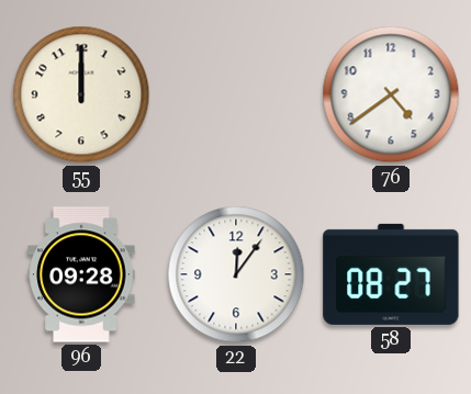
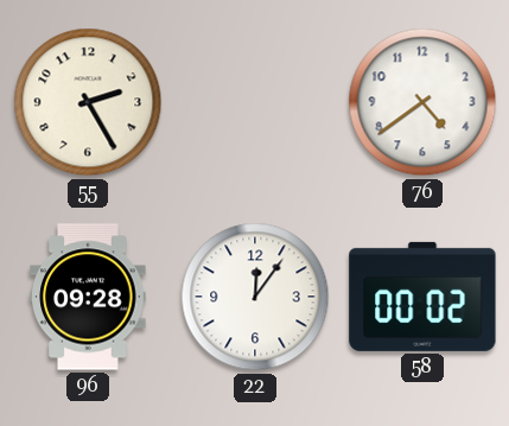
55: 12:00 -> 2:25
58: 08:27 -> 00:02
